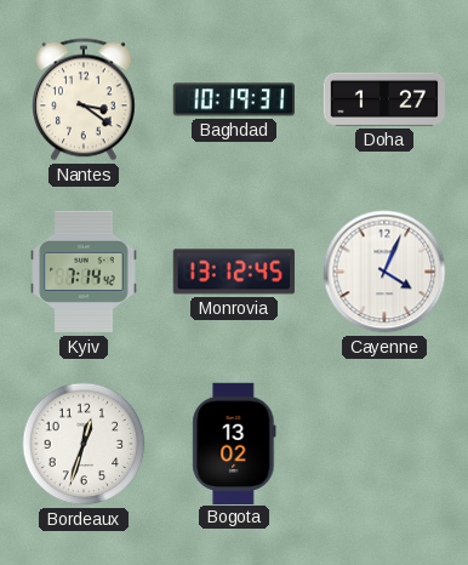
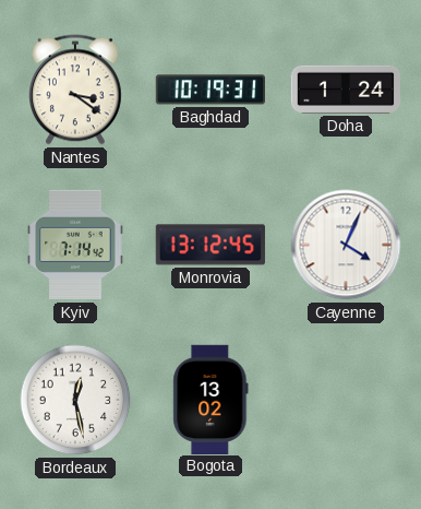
Doha: 1:27 -> 1:24
Bordeaux: 12:33 -> 12:28
